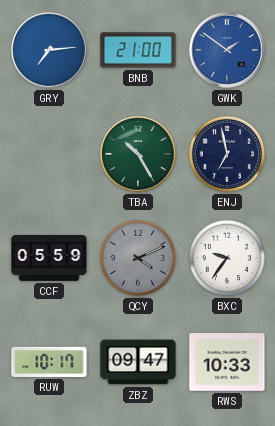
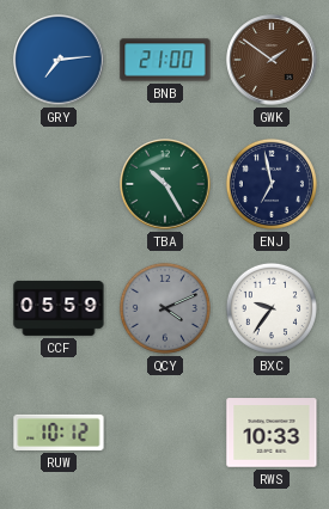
GWK dial: blue -> brown
RUW: 10:17 -> 10:12
ZBZ: 09:47 -> none
